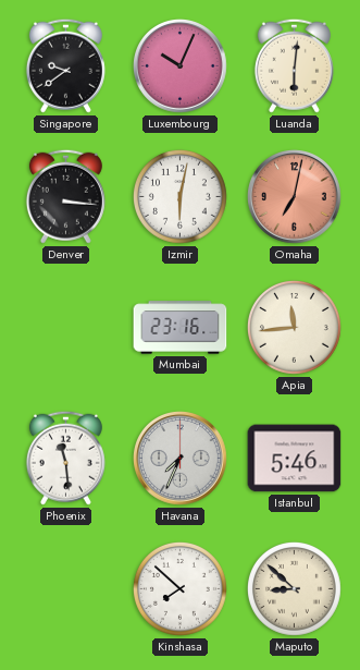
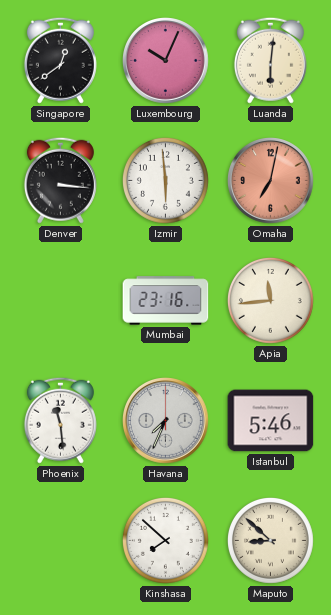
Singapore: 9:39 -> 12:39
Izmir: 6:02 -> 5:59
